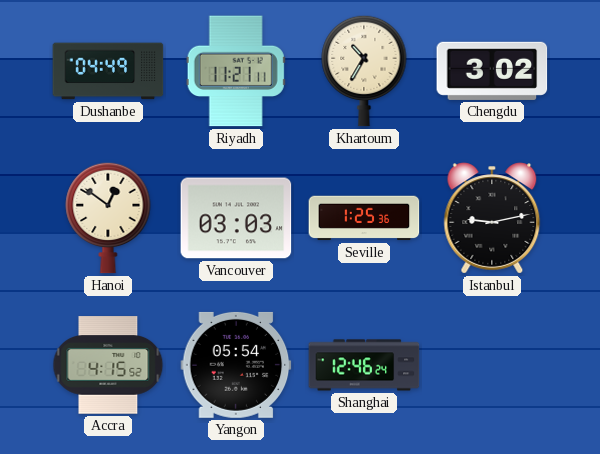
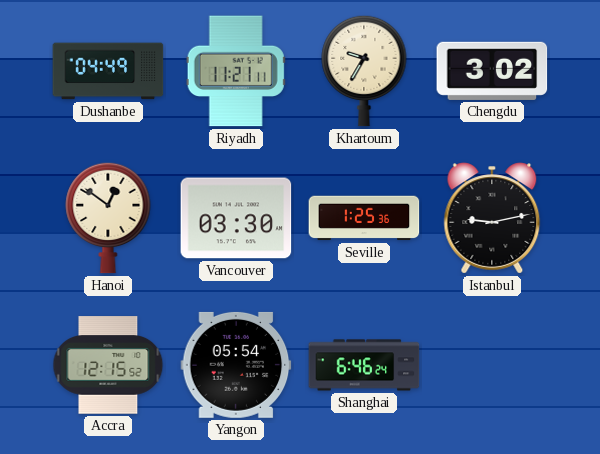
Khartoum: 10:35 -> 9:35
Vancouver: 03:03 -> 03:30
Accra: 4:15 -> 12:15
Shanghai: 12:46 -> 6:46
